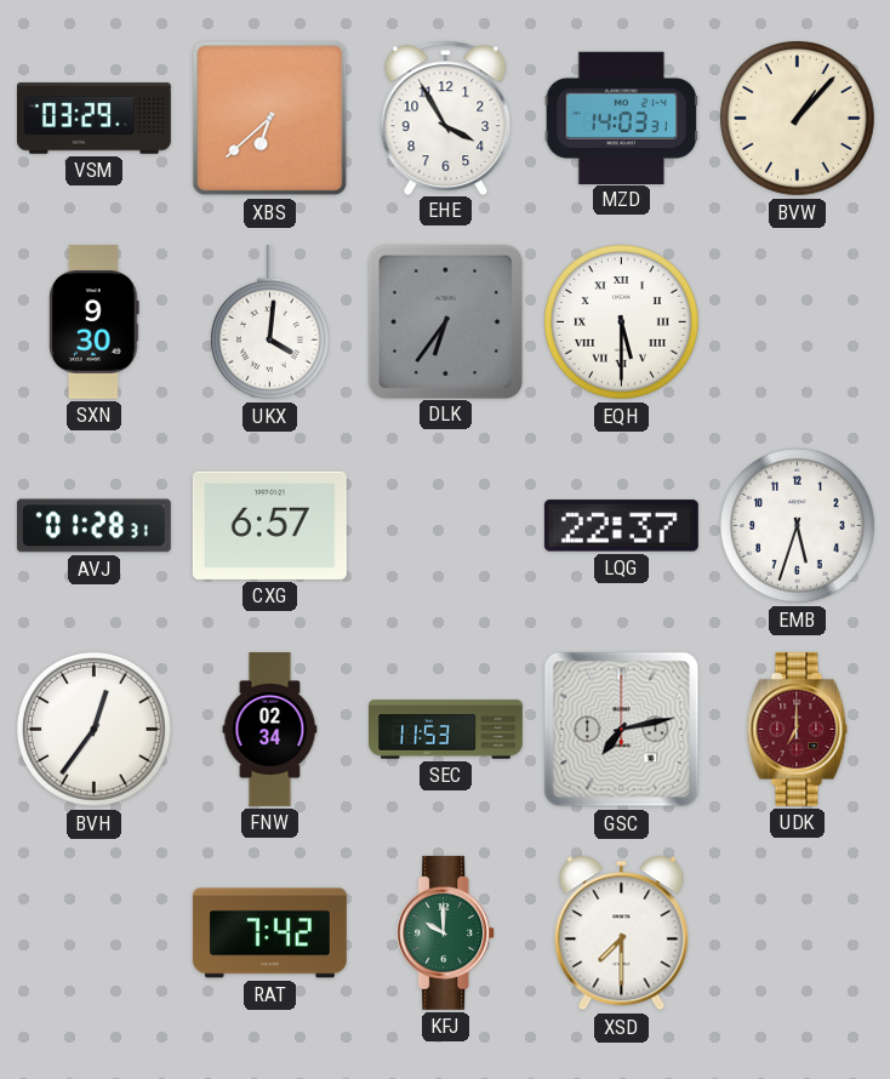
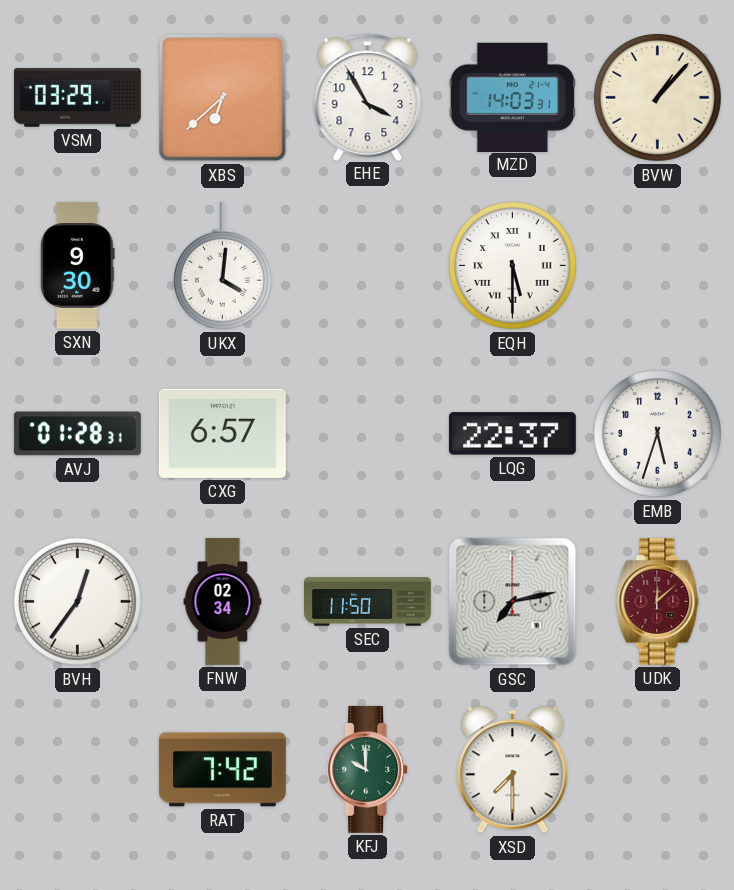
DLK: 6:36 -> none
SEC: 11:53 -> 11:50
UDK: 7:00 -> 12:08
